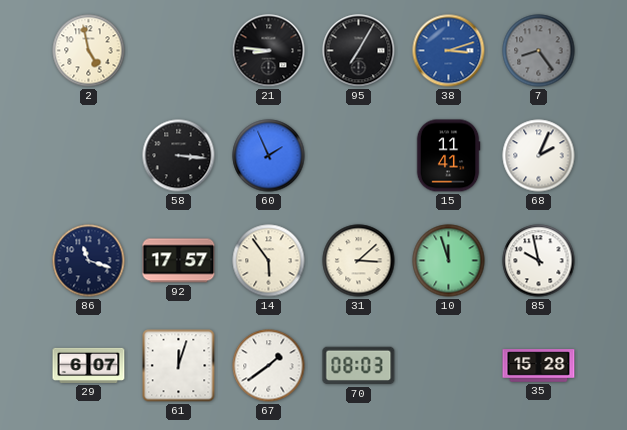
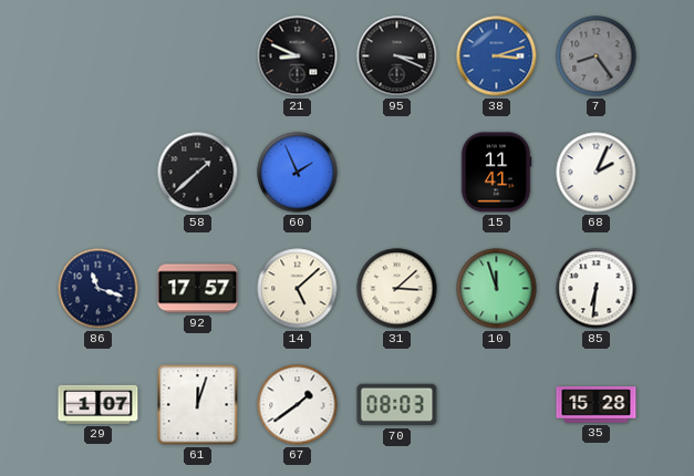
2: 4:58 -> none
21: 8:46 -> 8:49
95: 7:05 -> 3:19
58: 3:16 -> 1:38
14: 5:54 -> 5:08
85: 9:58 -> 6:31
29: 6:07 -> 1:07
